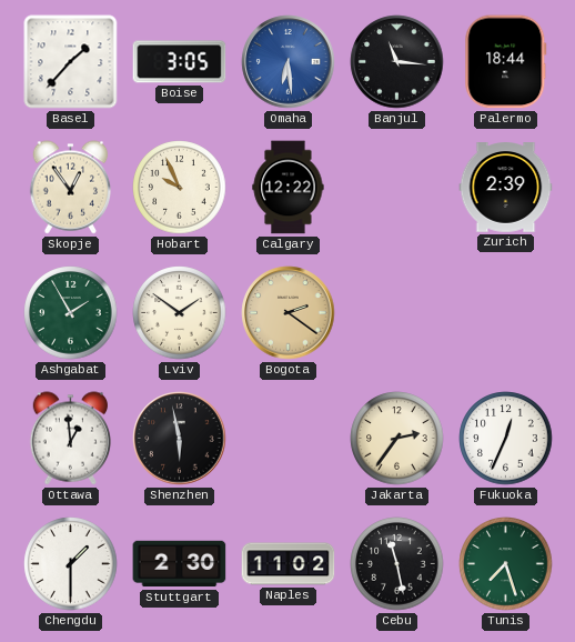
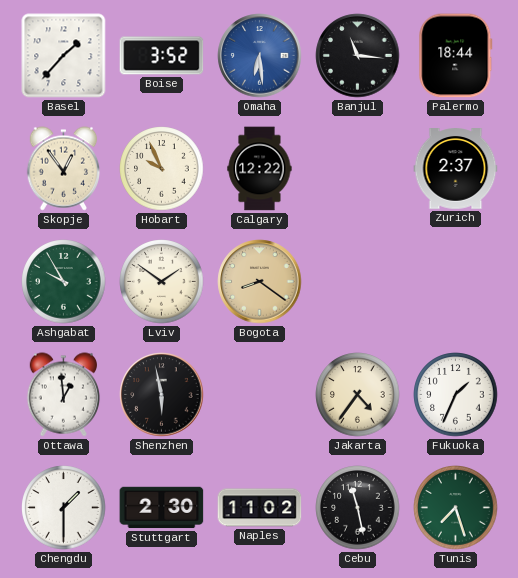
Boise: 3:05 -> 3:52
Zurich: 2:39 -> 2:37
Ashgabat: 1:55 -> 9:55
Bogota: 2:21 -> 8:21
Jakarta: 2:36 -> 4:36
Fukuoka: 12:34 -> 1:34
